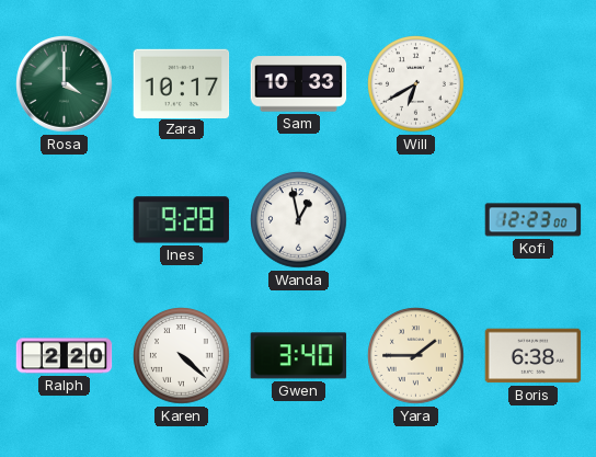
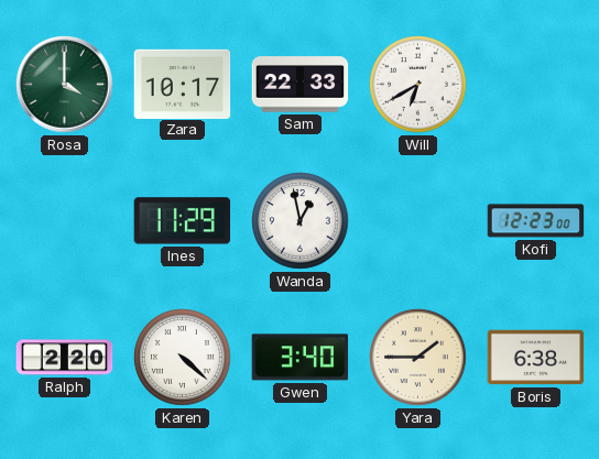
Sam: 10:33 -> 22:33
Ines: 9:28 -> 11:29
